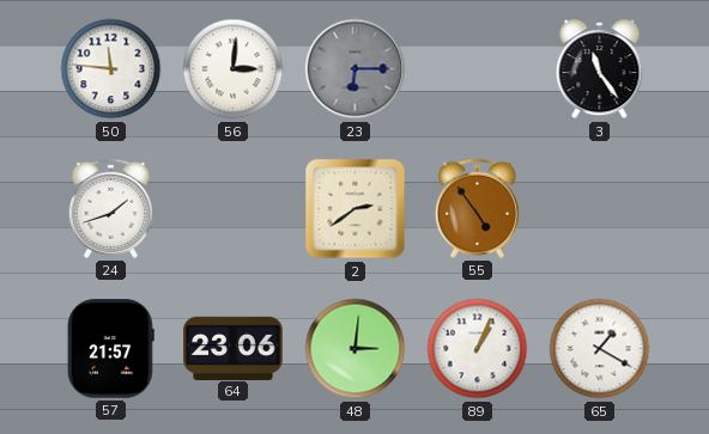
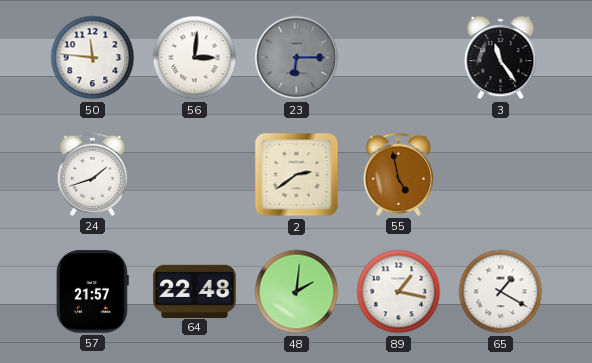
55: 4:54 -> 4:58
64: 23:06 -> 22:48
48: 3:01 -> 2:01
89: 1:04 -> 1:17
